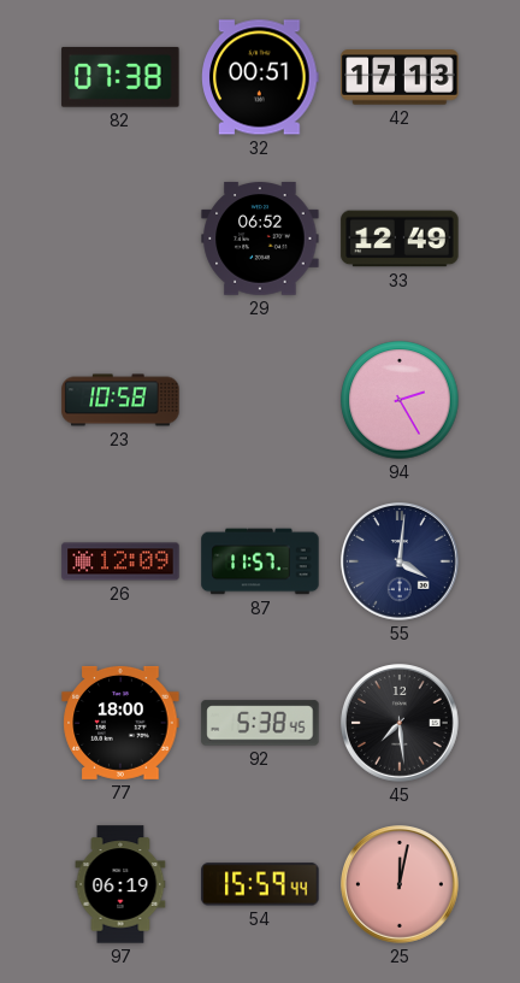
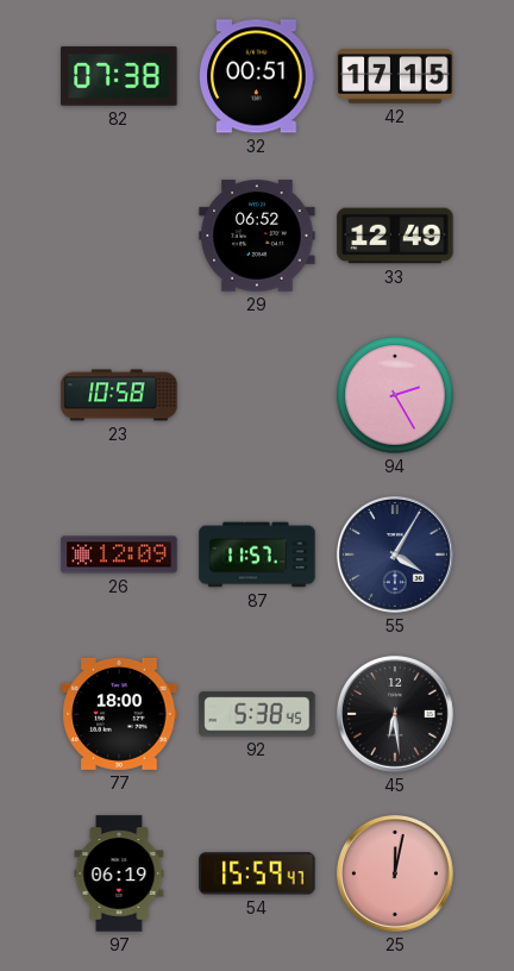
42: 17:13 -> 17:15
55: 4:01 -> 4:05
45: 7:29 -> 6:29
54: 15:59:44 -> 15:59:47
